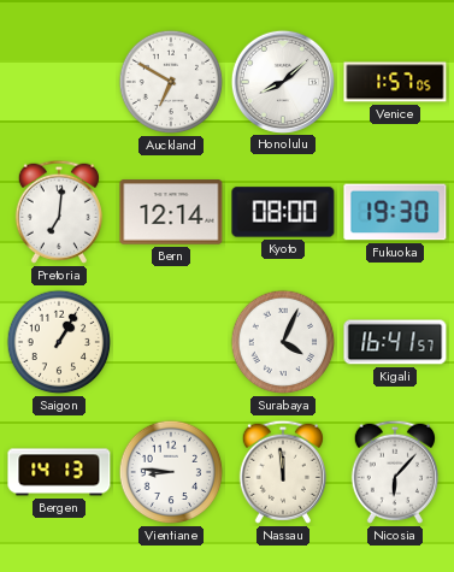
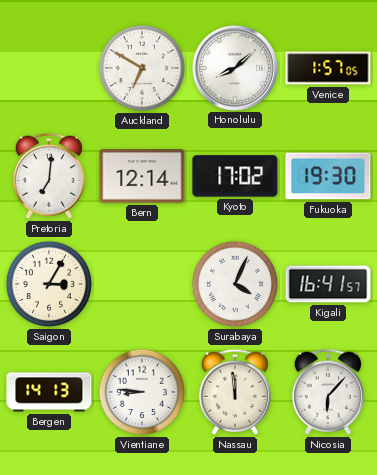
Kyoto: 08:00 -> 17:02
Saigon: 1:05 -> 3:05
